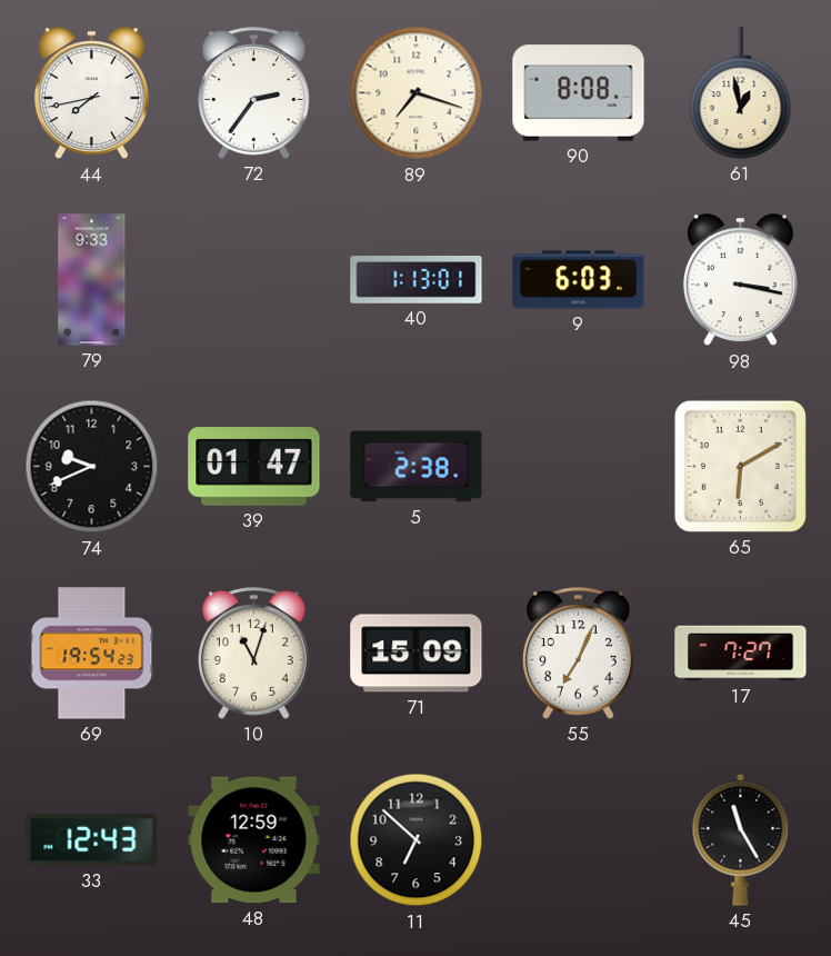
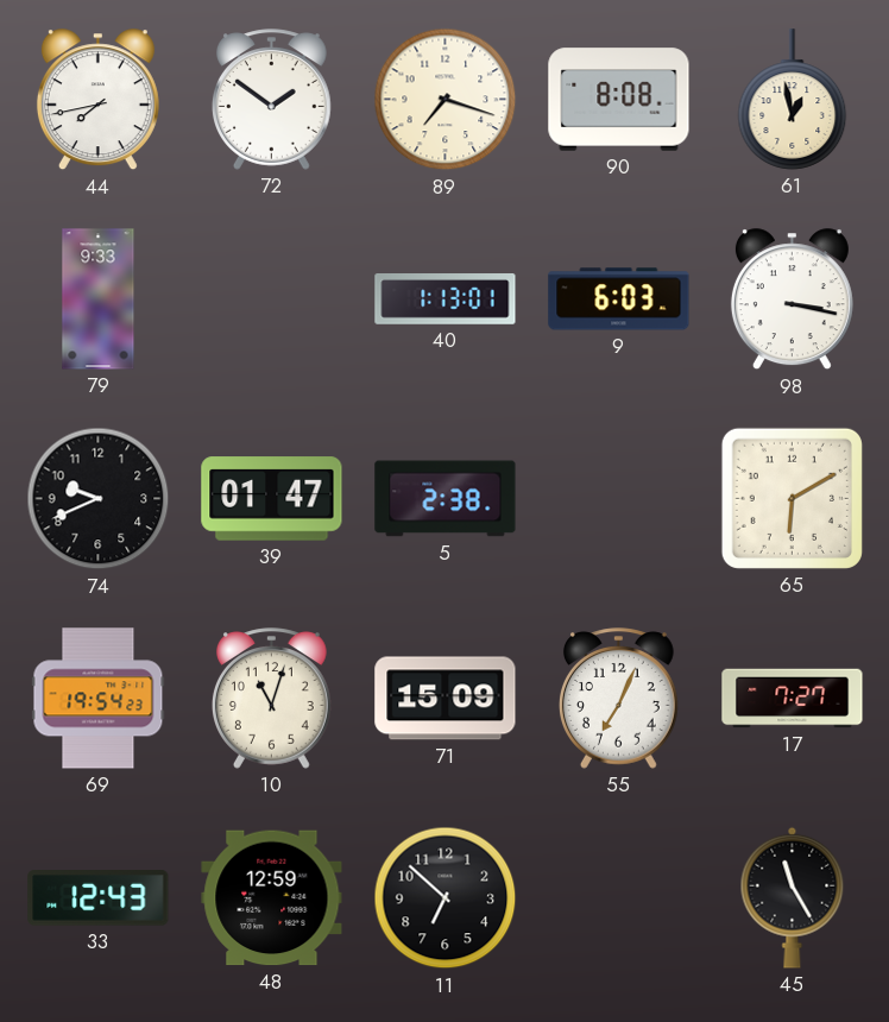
72: 2:36 -> 1:51
